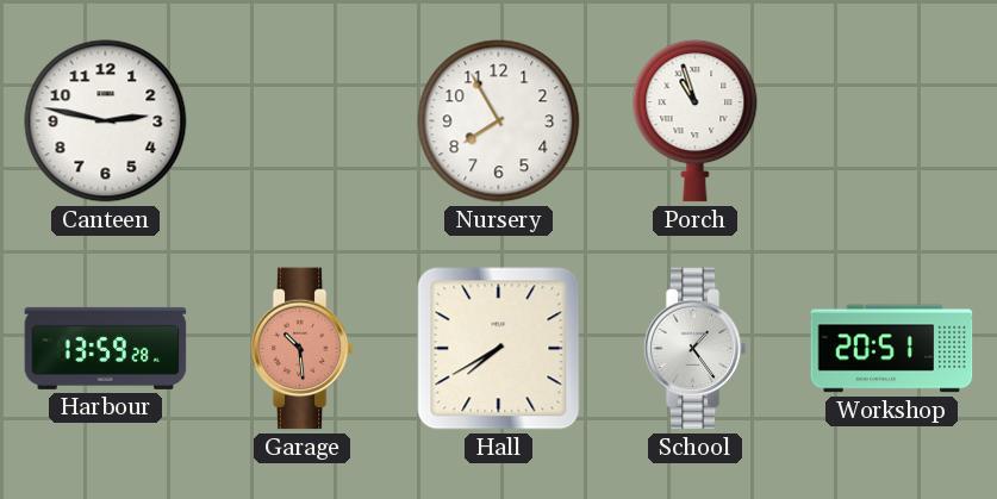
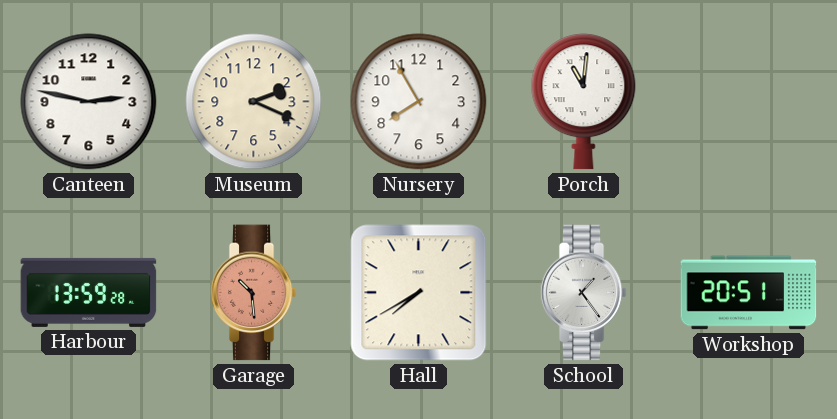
Museum: none -> 2:19
Porch: 10:57 -> 11:01
